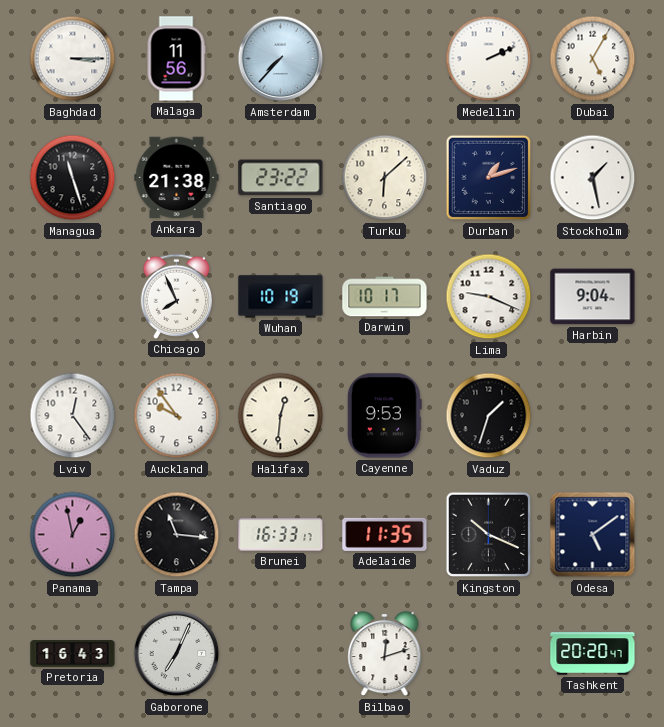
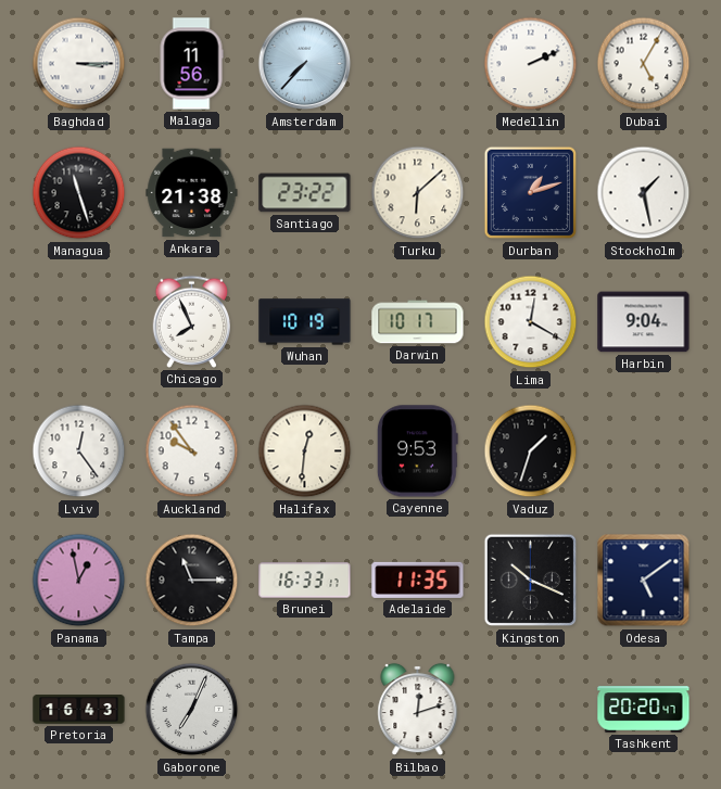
Lima: 9:19 -> 12:20
Tampa: 11:16 -> 11:15
